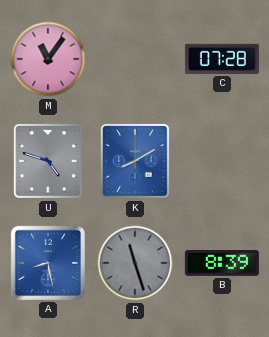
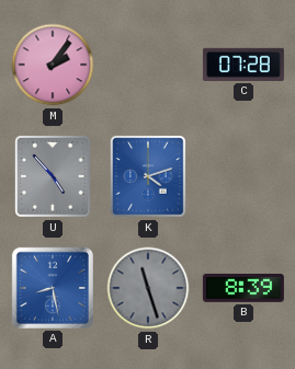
M: 11:06 -> 2:06
U: 4:48 -> 4:53
K: 8:10 -> 4:12
